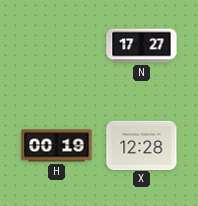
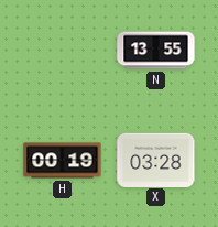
N: 17:27 -> 13:55
X: 12:28 -> 03:28
